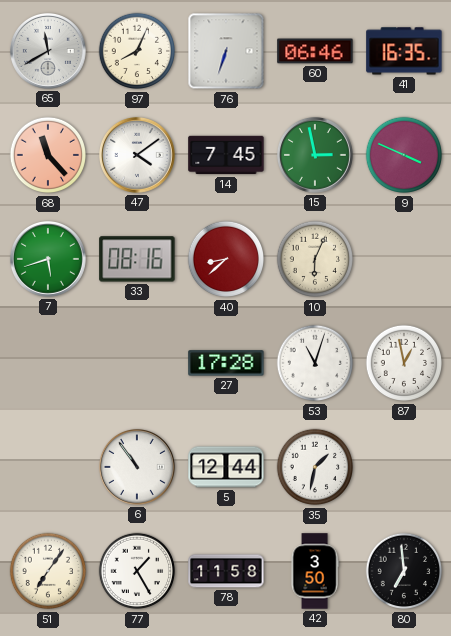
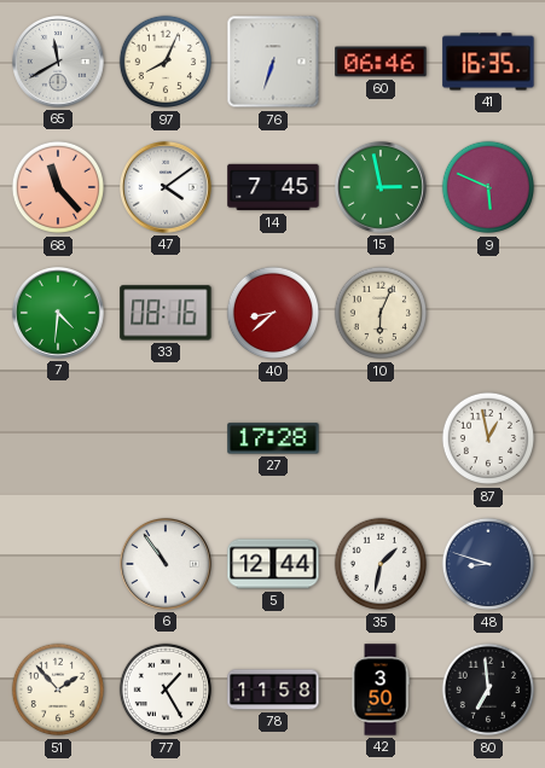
9: 3:49 -> 5:49
7: 5:42 -> 4:31
53: 11:03 -> none
48: none -> 8:48
51: 7:06 -> 1:53
